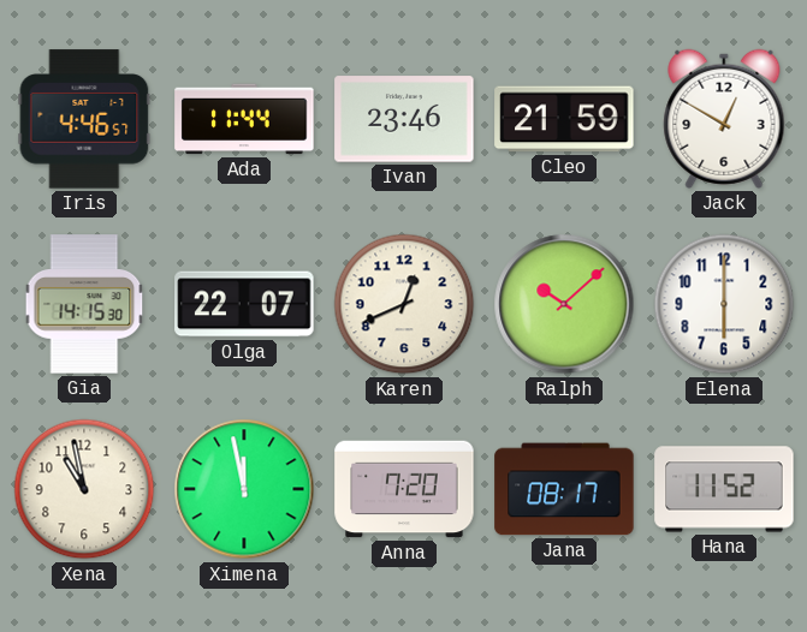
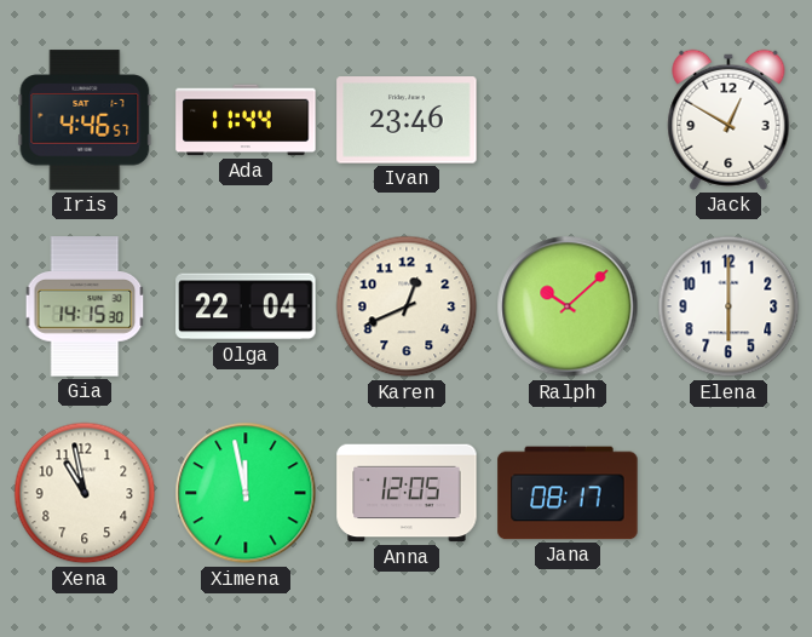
Cleo: 21:59 -> none
Olga: 22:07 -> 22:04
Anna: 7:20 -> 12:05
Hana: 11:52 -> none
